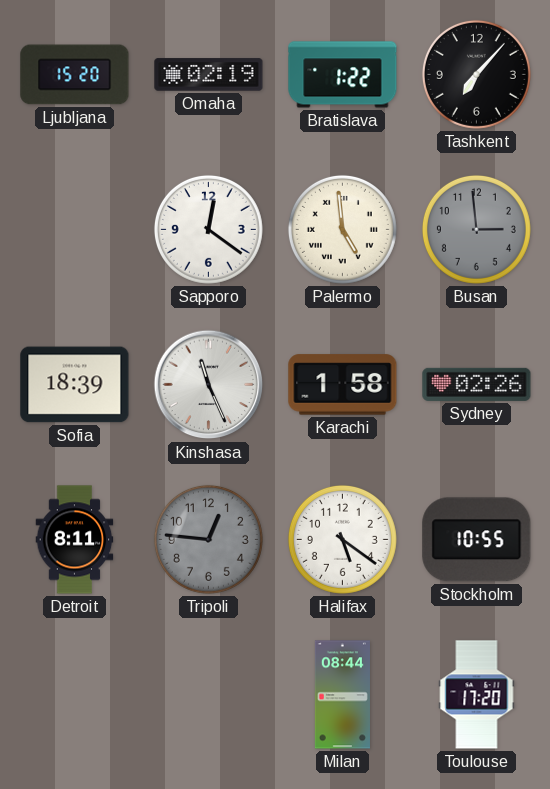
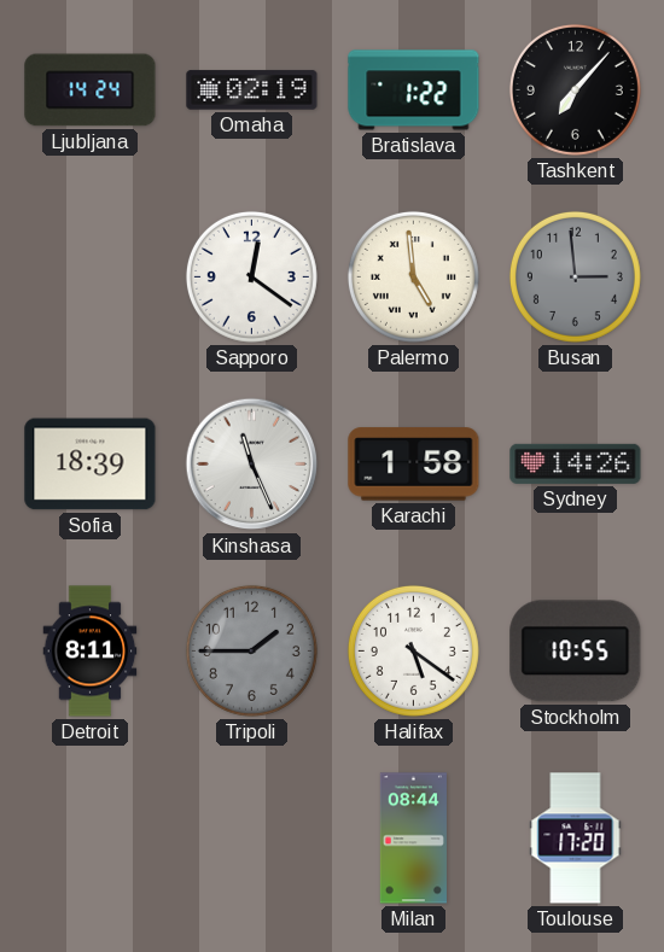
Ljubljana: 15:20 -> 14:24
Sydney: 02:26 -> 14:26
Tripoli: 12:46 -> 1:45
